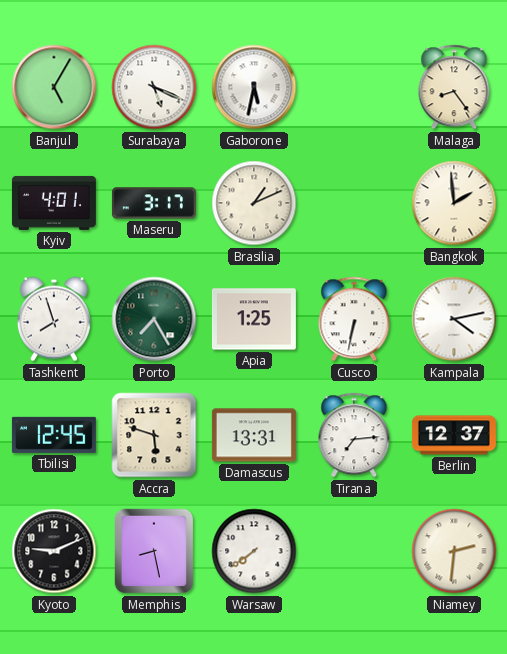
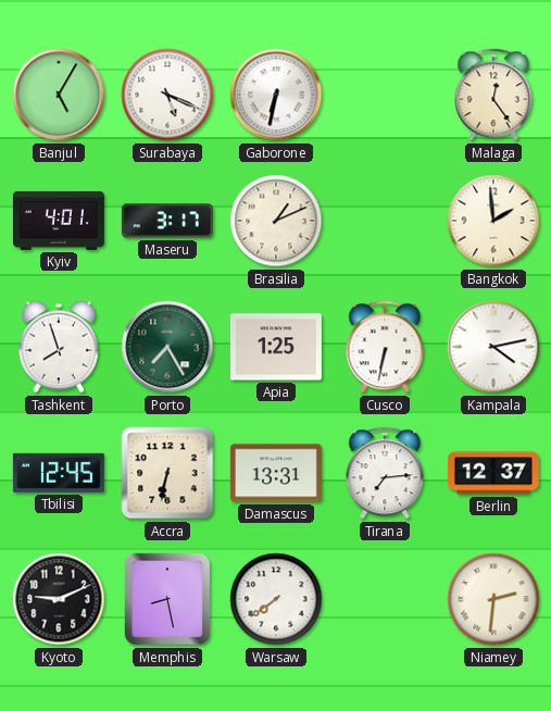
Gaborone: 5:32 -> 6:32
Malaga: 8:24 -> 12:24
Accra: 5:48 -> 6:32
